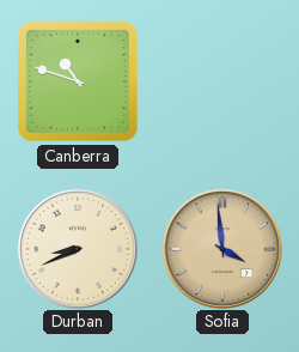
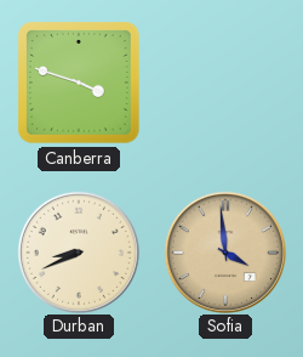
Canberra: 10:48 -> 3:48
